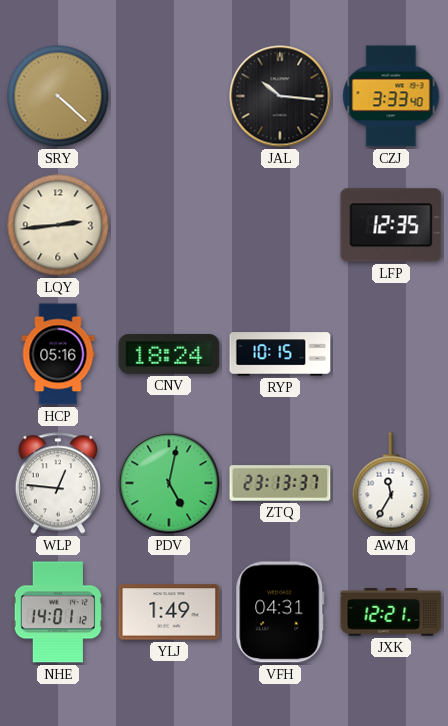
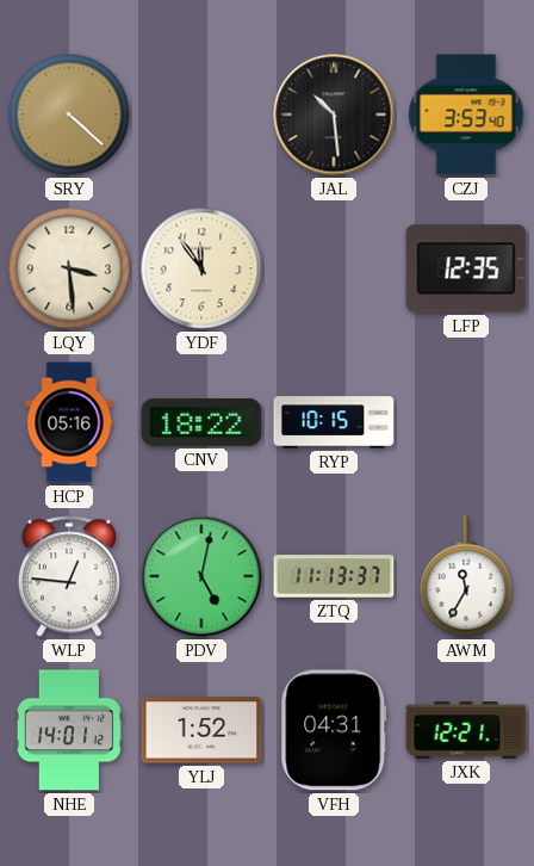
JAL: 10:16 -> 10:29
CZJ: 3:33 -> 3:53
LQY: 2:44 -> 3:29
YDF: none -> 11:54
CNV: 18:24 -> 18:22
ZTQ: 23:13 -> 11:13
YLJ: 1:49 -> 1:52
